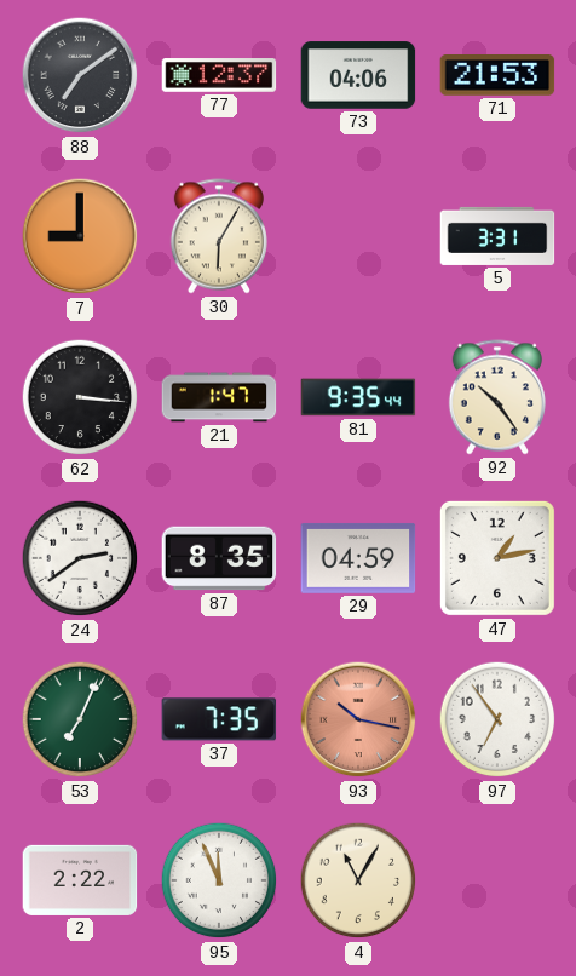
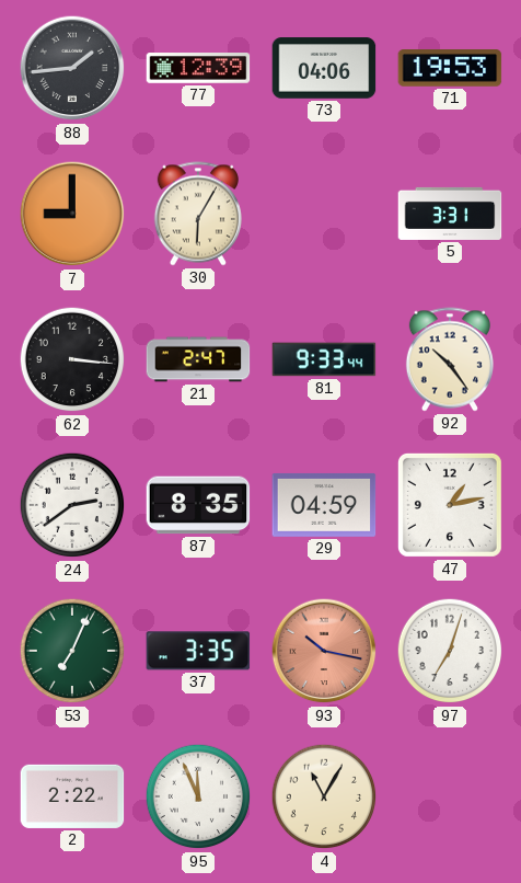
88: 7:09 -> 1:44
77: 12:37 -> 12:39
71: 21:53 -> 19:53
21: 1:47 -> 2:47
81: 9:35 -> 9:33
37: 7:35 -> 3:35
97: 6:54 -> 7:03
